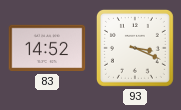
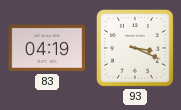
83: 14:52 -> 04:19
